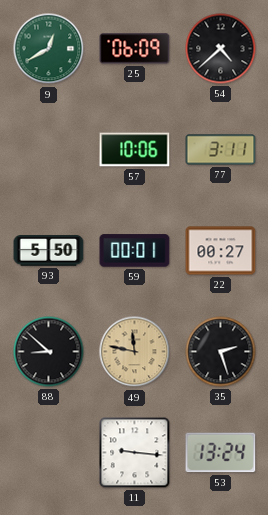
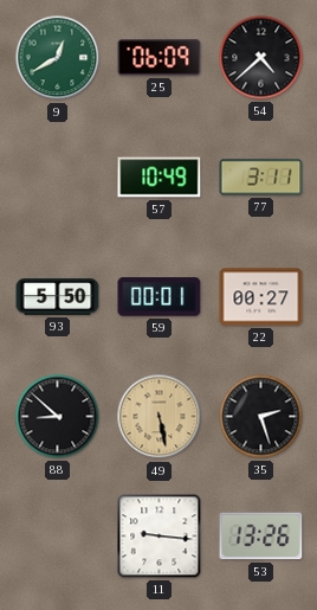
57: 10:06 -> 10:49
49: 11:47 -> 5:28
53: 13:24 -> 13:26
